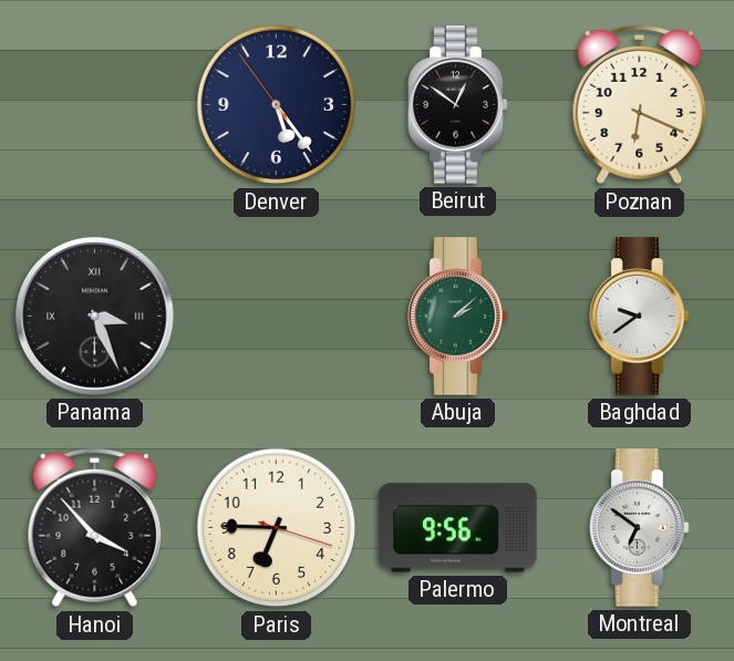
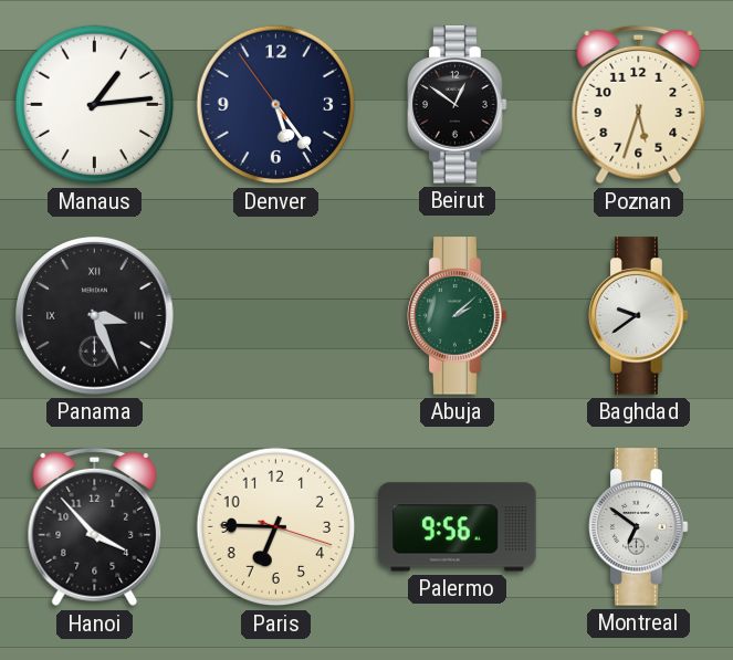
Manaus: none -> 1:14
Poznan: 6:19 -> 5:33
